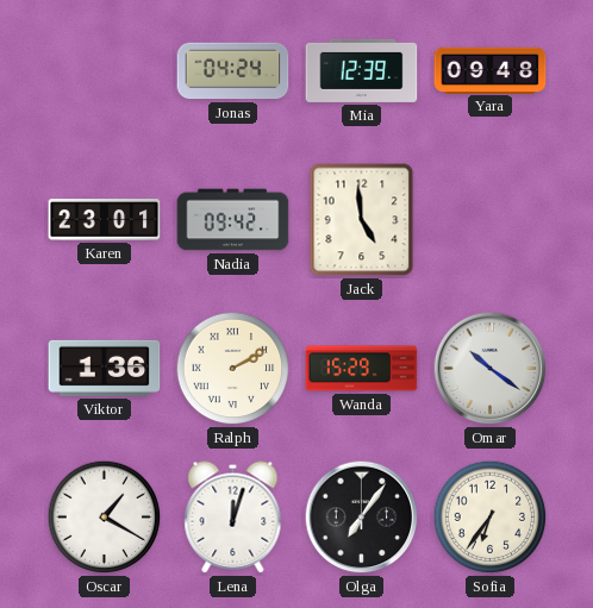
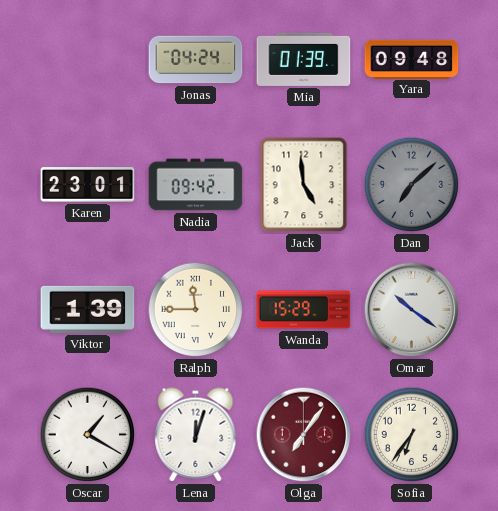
Mia: 12:39 -> 01:39
Dan: none -> 7:08
Viktor: 1:36 -> 1:39
Ralph: 2:10 -> 11:45
Olga dial: black -> burgundy
